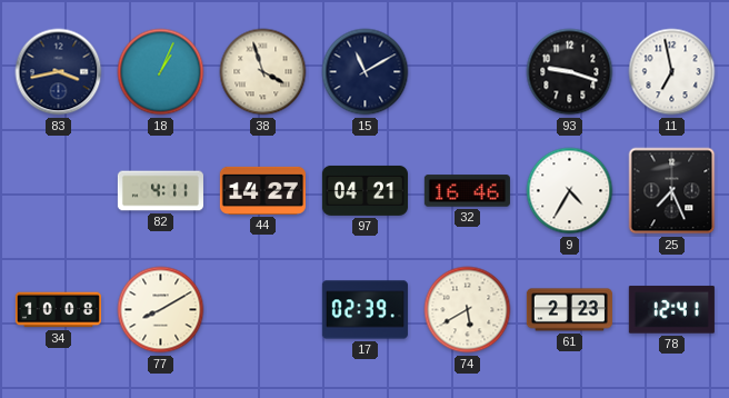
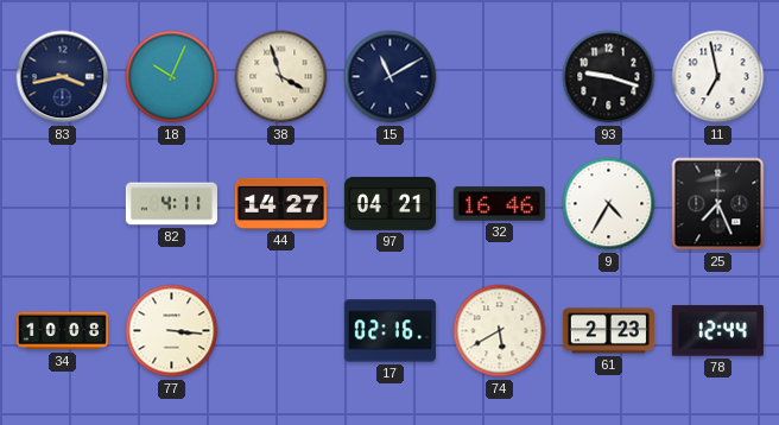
18: 1:04 -> 10:04
77: 8:10 -> 3:16
17: 02:39 -> 02:16
78: 12:41 -> 12:44
